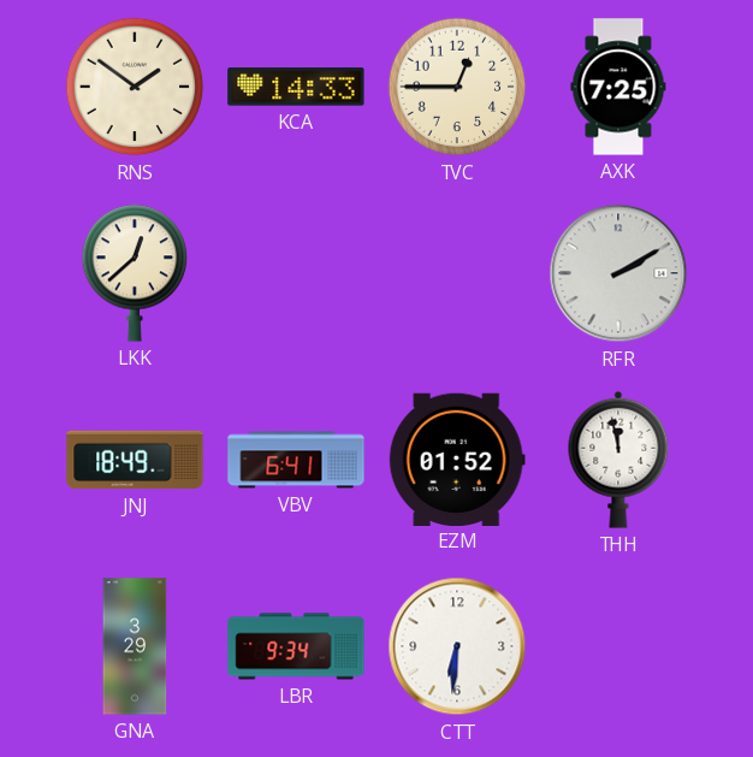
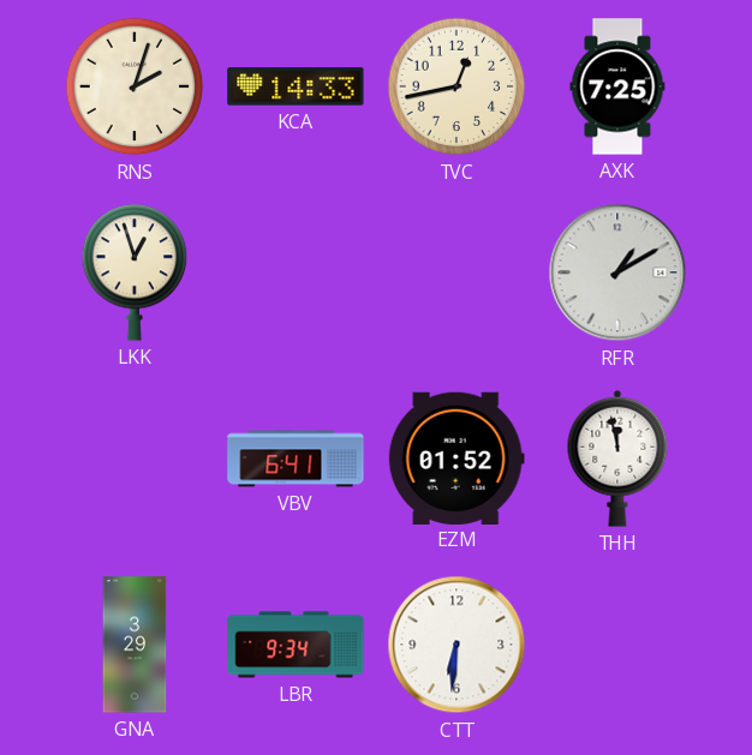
RNS: 1:51 -> 2:03
TVC: 12:45 -> 12:43
LKK: 12:38 -> 12:57
RFR: 2:10 -> 1:10
JNJ: 18:49 -> none
